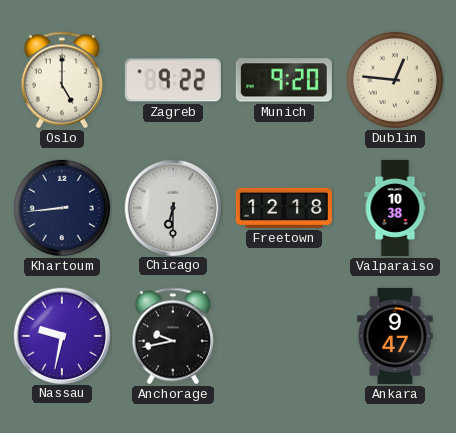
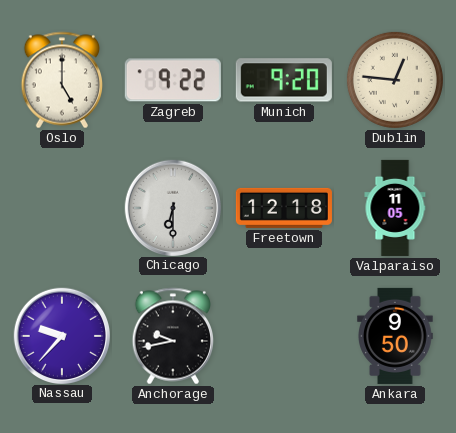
Khartoum: 8:44 -> none
Valparaiso: 10:38 -> 11:05
Nassau: 9:32 -> 9:37
Ankara: 9:47 -> 9:50
